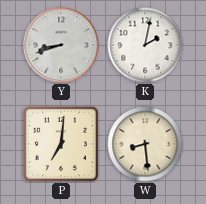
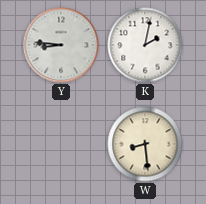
Y: 8:42 -> 8:46
P: 7:01 -> none
